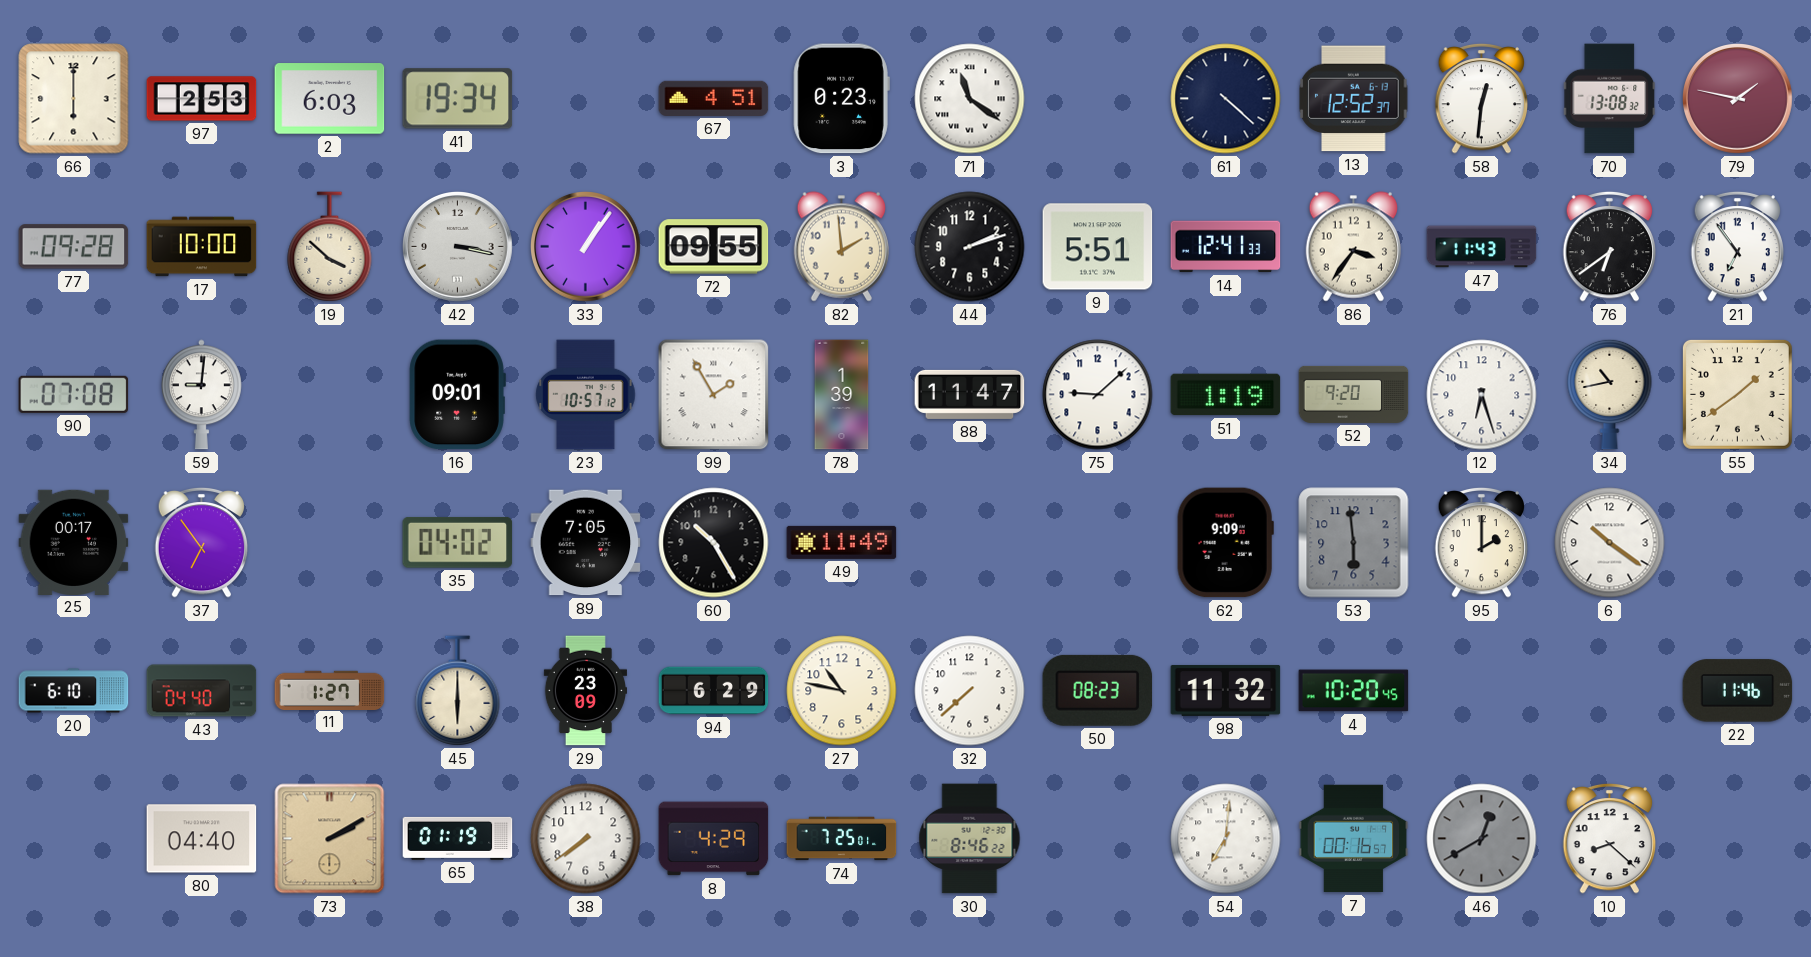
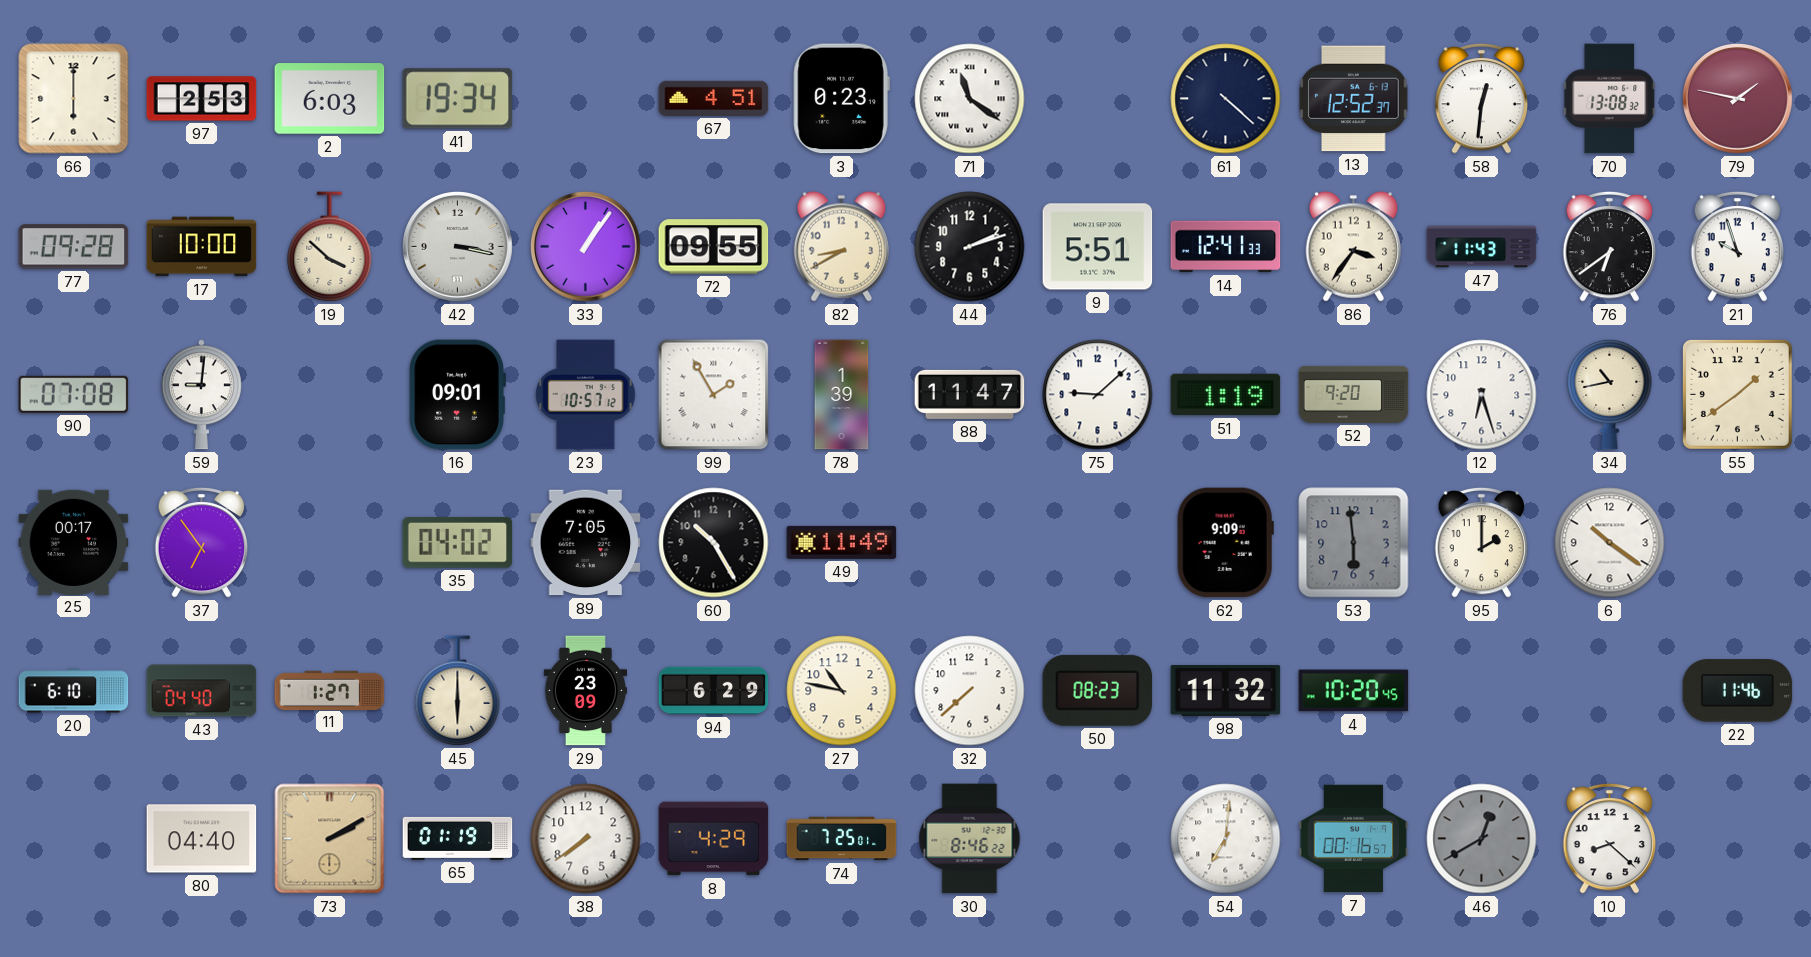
82: 1:59 -> 8:40
21: 6:54 -> 9:57
